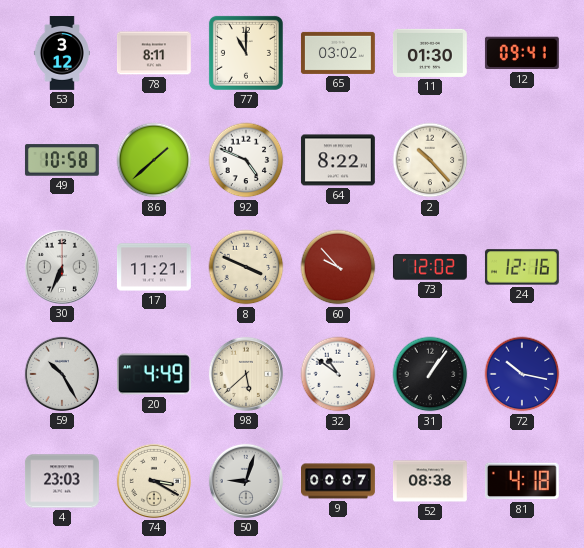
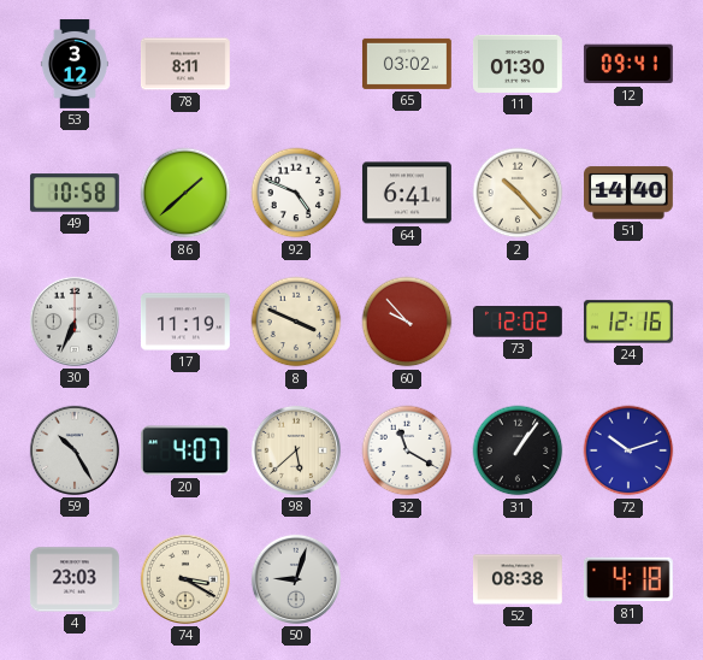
77: 11:00 -> none
64: 8:22 -> 6:41
51: none -> 14:40
17: 11:21 -> 11:19
20: 4:49 -> 4:07
32: 10:51 -> 11:20
72: 10:17 -> 10:12
9: 00:07 -> none
